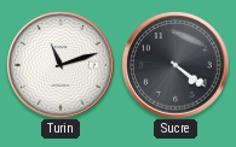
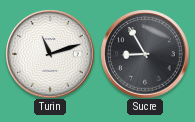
Sucre: 4:21 -> 8:55
